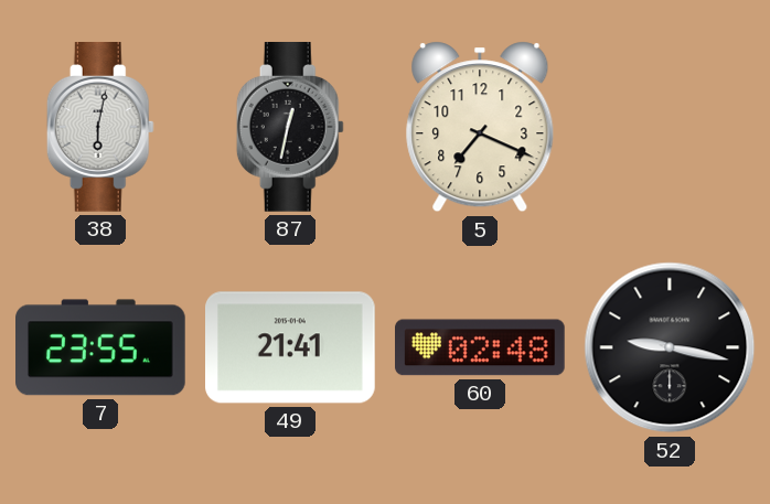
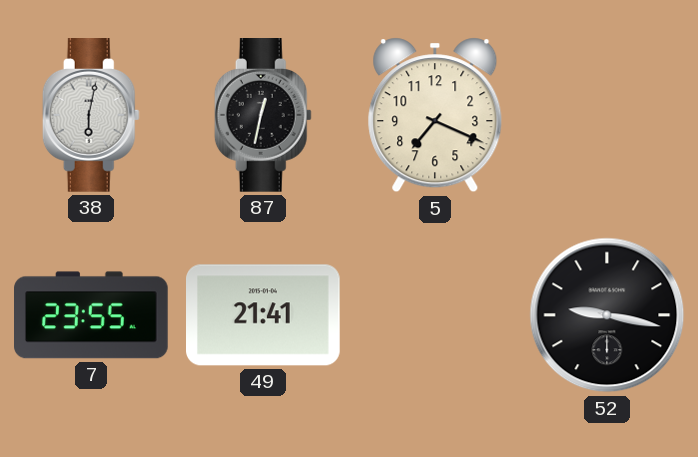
60: 02:48 -> none
